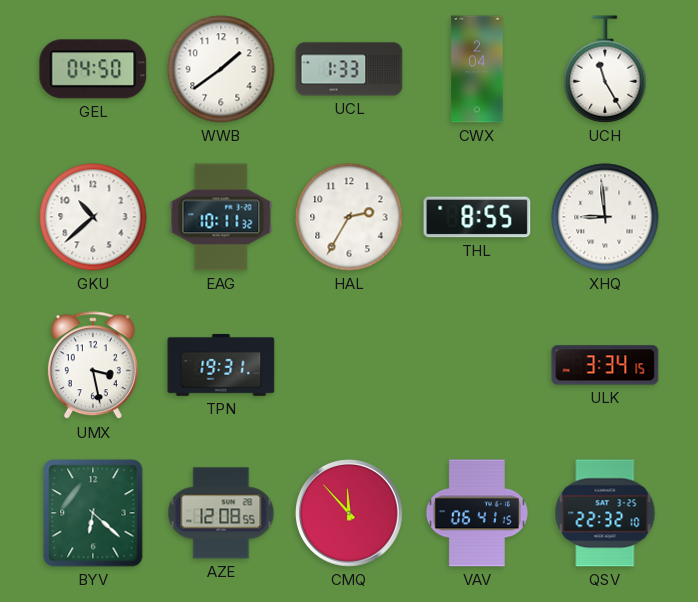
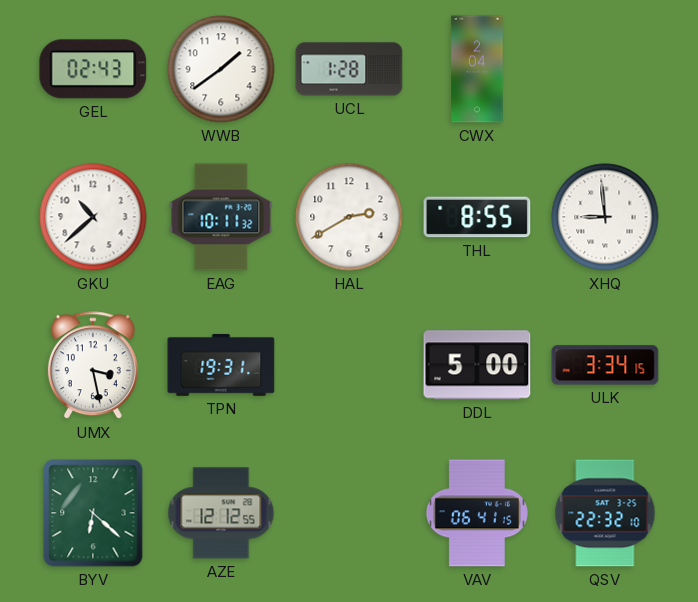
GEL: 04:50 -> 02:43
UCL: 1:33 -> 1:28
UCH: 11:25 -> none
HAL: 2:35 -> 2:40
DDL: none -> 5:00
AZE: 12:08 -> 12:12
CMQ: 11:53 -> none
